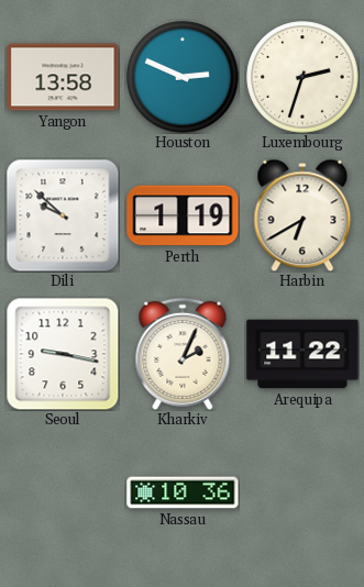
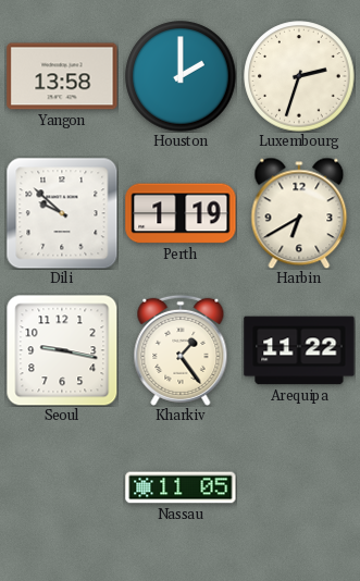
Houston: 2:49 -> 2:00
Kharkiv: 2:04 -> 1:24
Nassau: 10:36 -> 11:05
